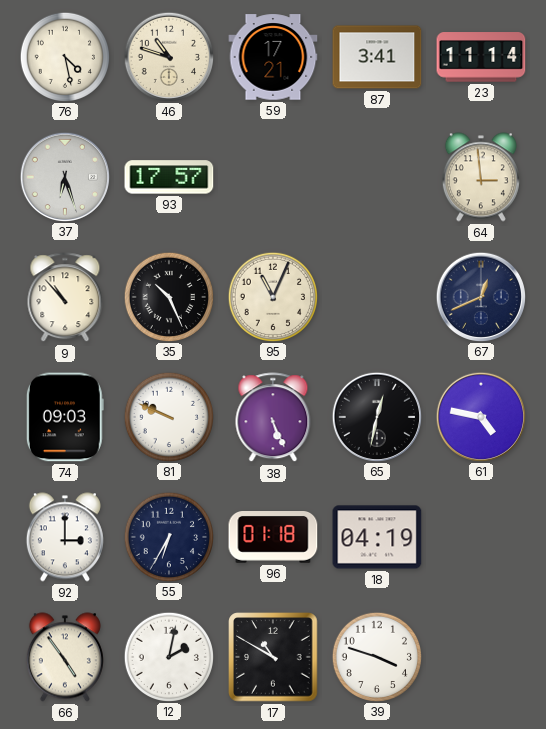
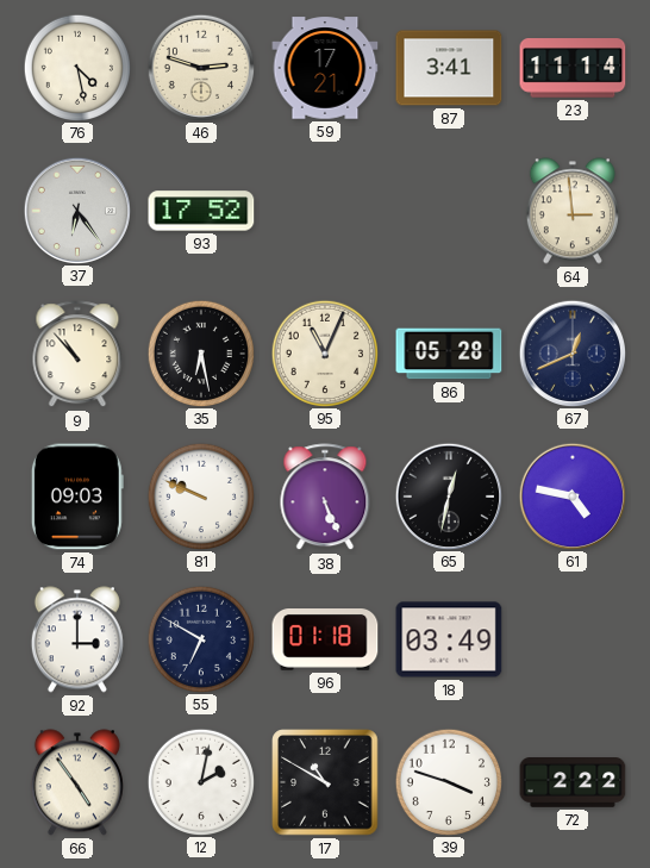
46: 10:48 -> 2:48
37: 6:27 -> 6:24
93: 17:57 -> 17:52
35: 10:26 -> 6:28
86: none -> 05:28
55: 6:35 -> 6:50
18: 04:19 -> 03:49
72: none -> 2:22
